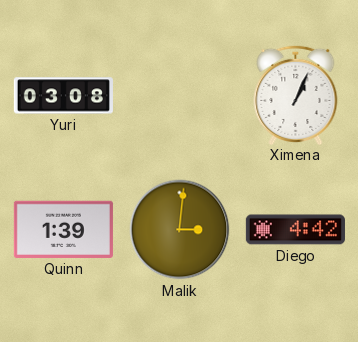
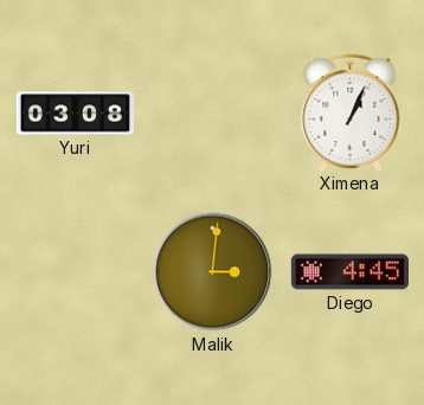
Quinn: 1:39 -> none
Diego: 4:42 -> 4:45
